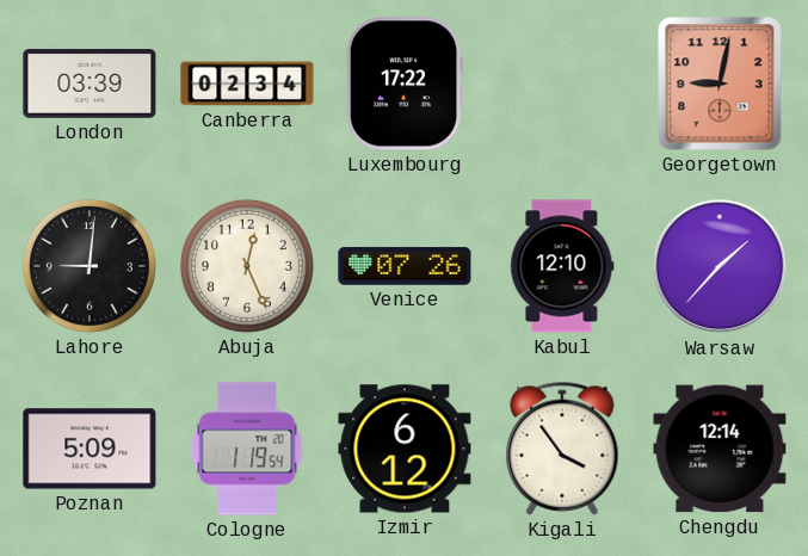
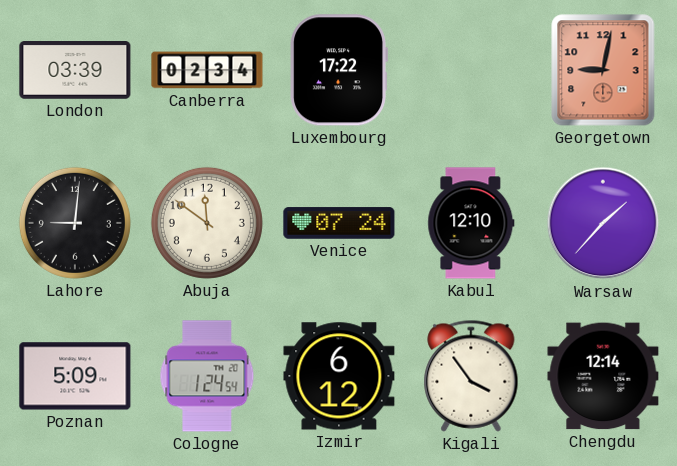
Abuja: 12:26 -> 11:51
Venice: 07:26 -> 07:24
Cologne: 1:19 -> 1:24
